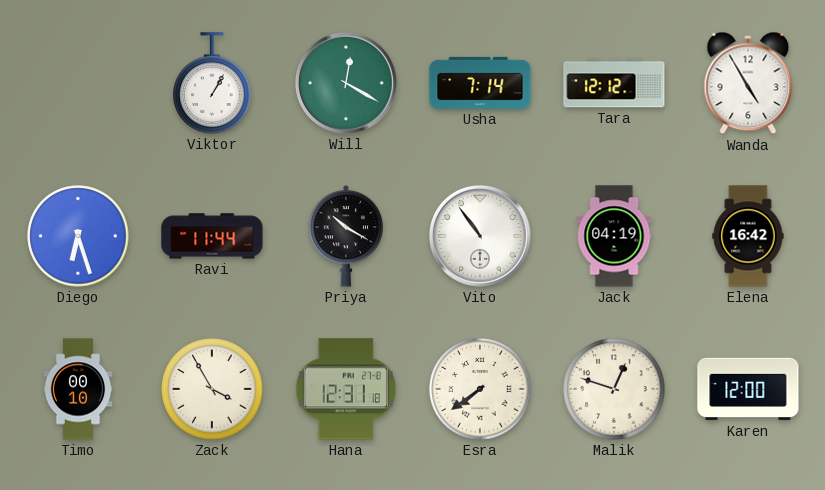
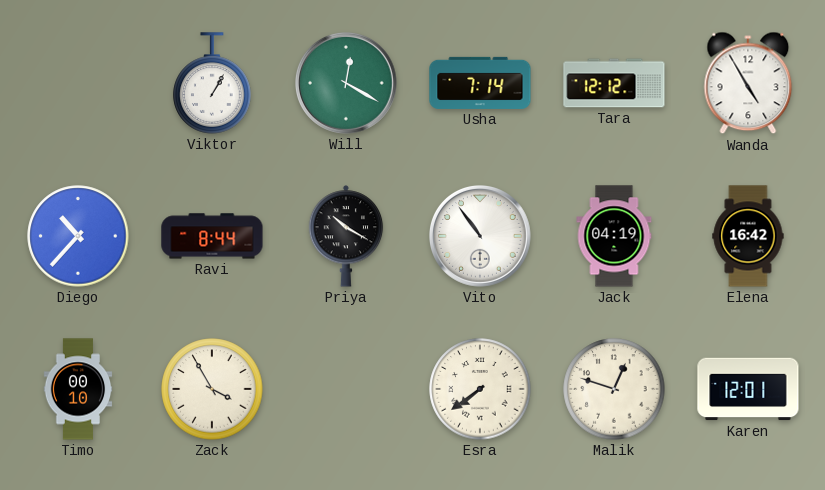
Diego: 6:27 -> 10:37
Ravi: 11:44 -> 8:44
Hana: 12:31 -> none
Karen: 12:00 -> 12:01
